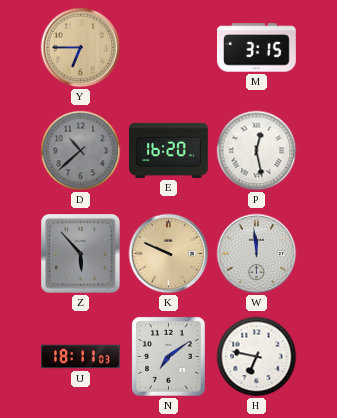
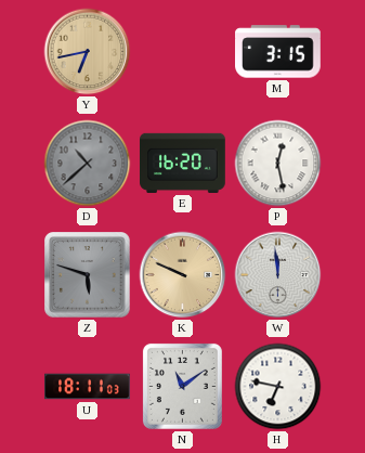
Y: 6:45 -> 6:43
Z: 5:53 -> 5:48
N: 7:09 -> 11:09
